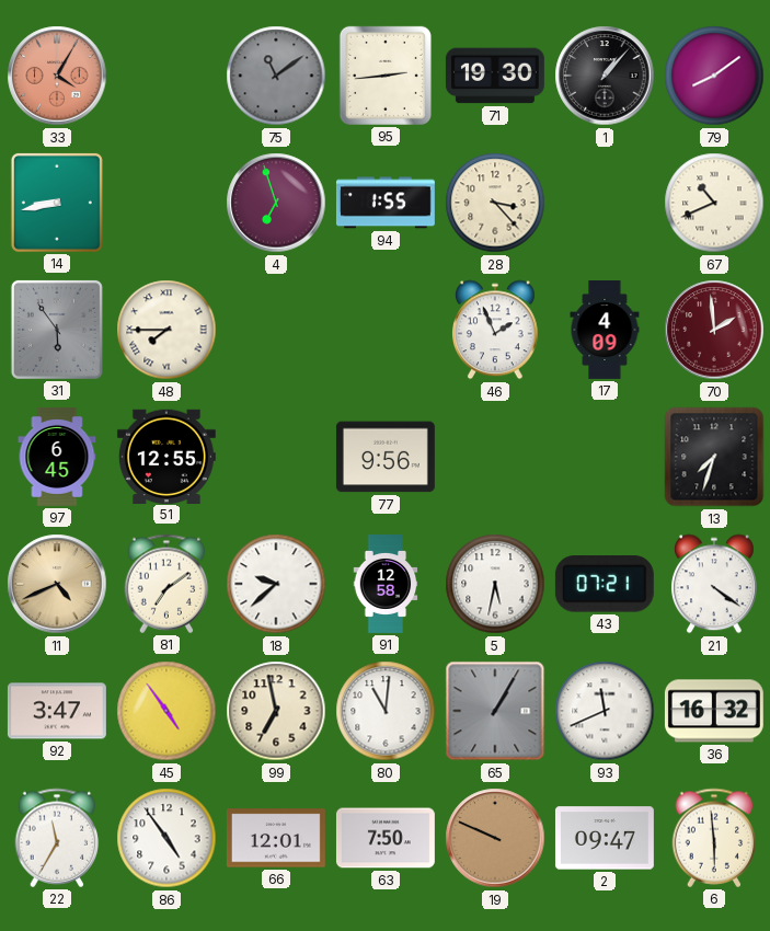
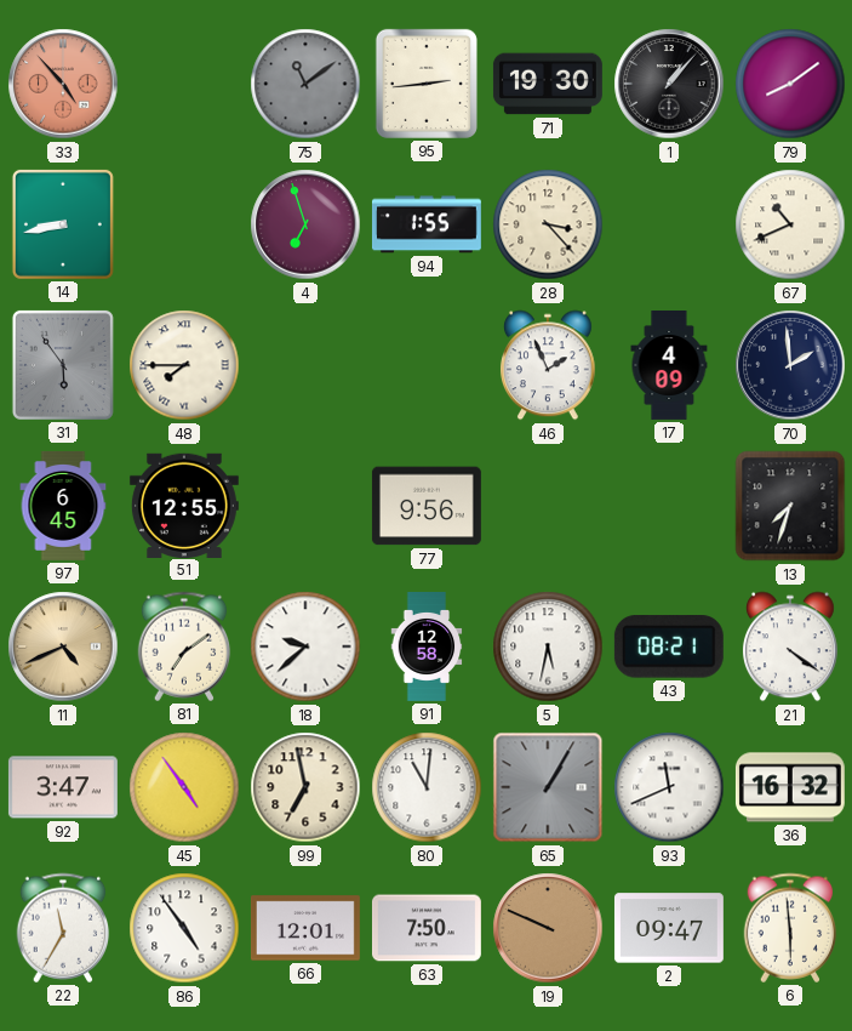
33: 4:05 -> 4:53
70 dial: burgundy -> navy
43: 07:21 -> 08:21
